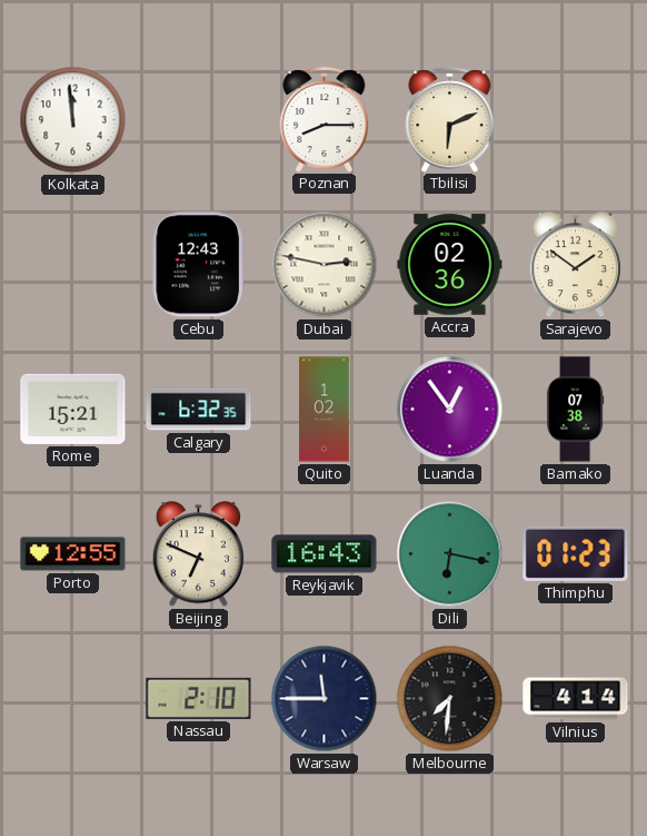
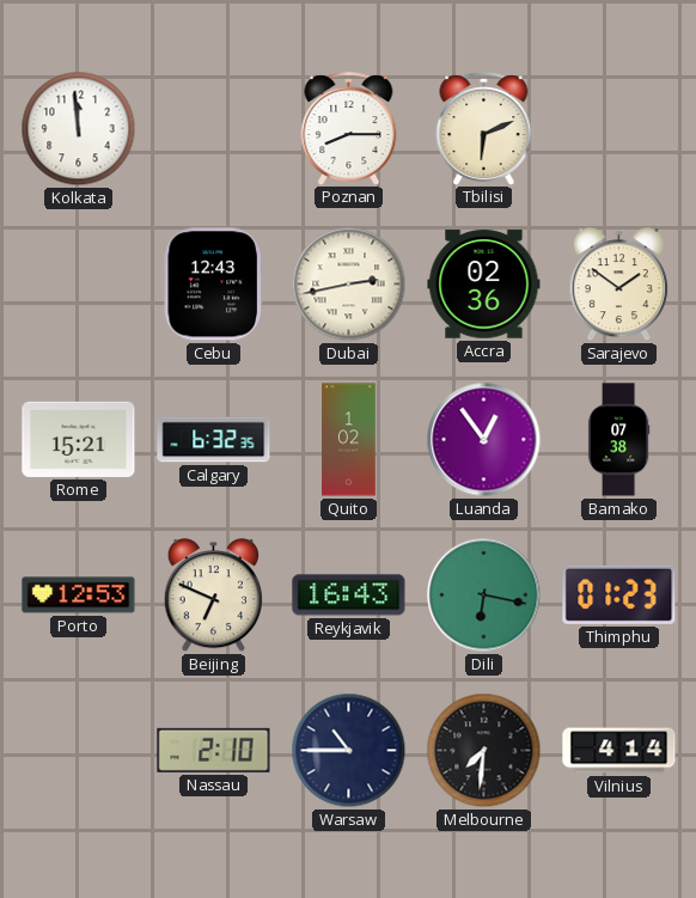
Dubai: 2:47 -> 2:43
Porto: 12:55 -> 12:53
Warsaw: 11:45 -> 10:45
